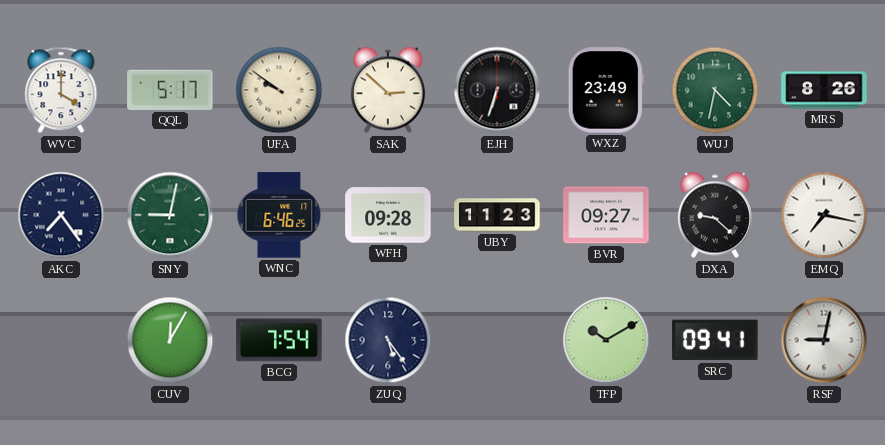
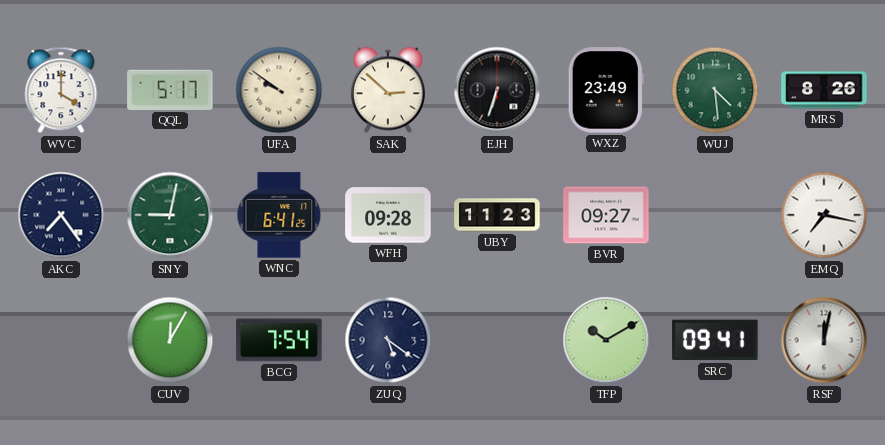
WUJ: 4:32 -> 4:29
WNC: 6:46 -> 6:41
DXA: 9:22 -> none
ZUQ: 5:24 -> 5:21
RSF: 9:02 -> 12:02
